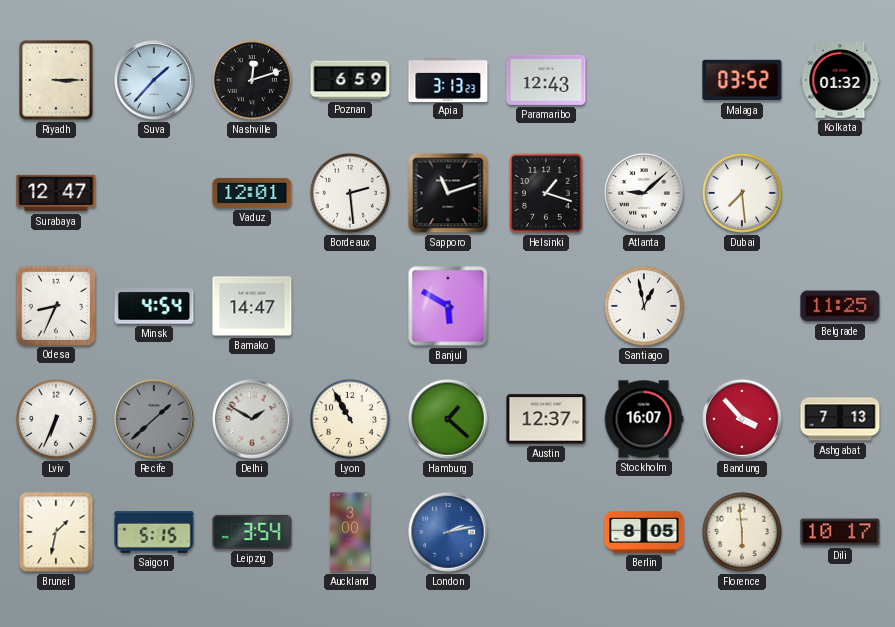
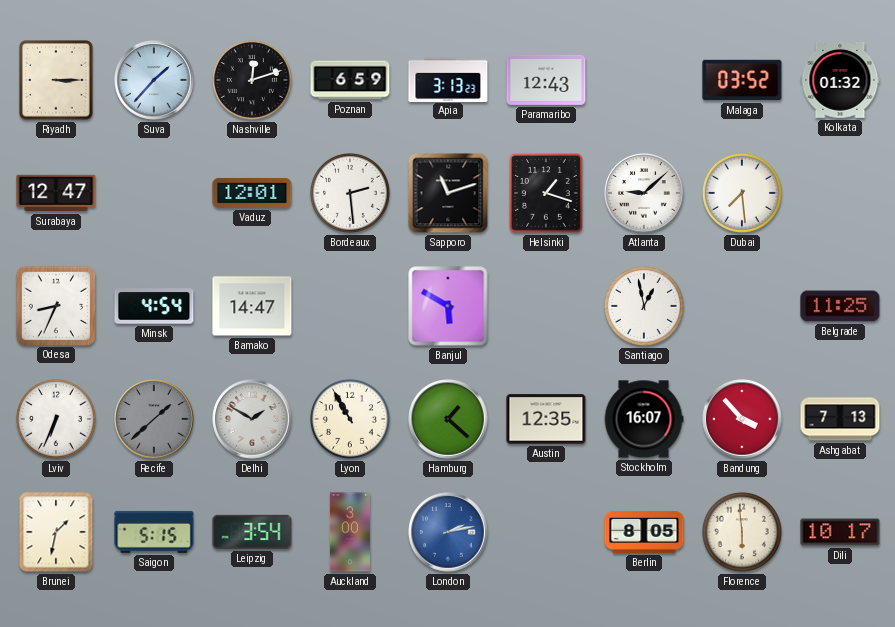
Austin: 12:37 -> 12:35
